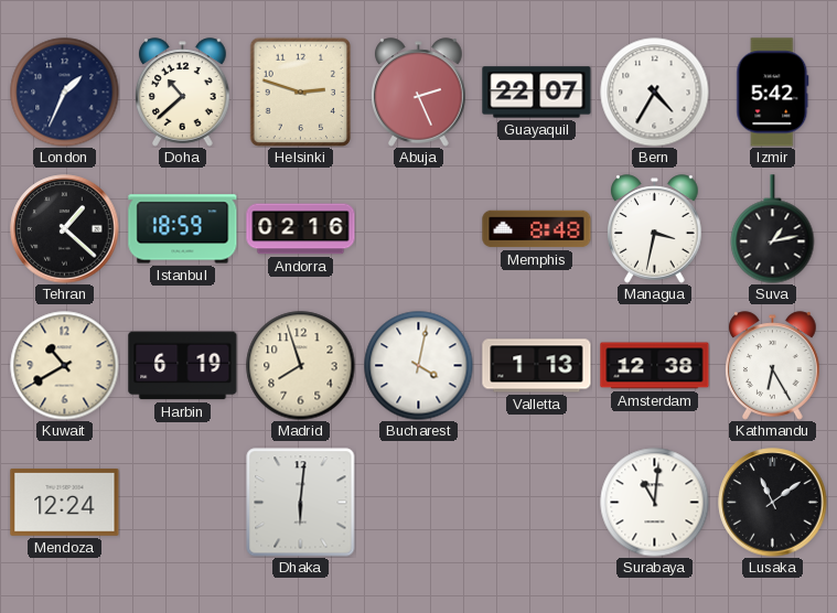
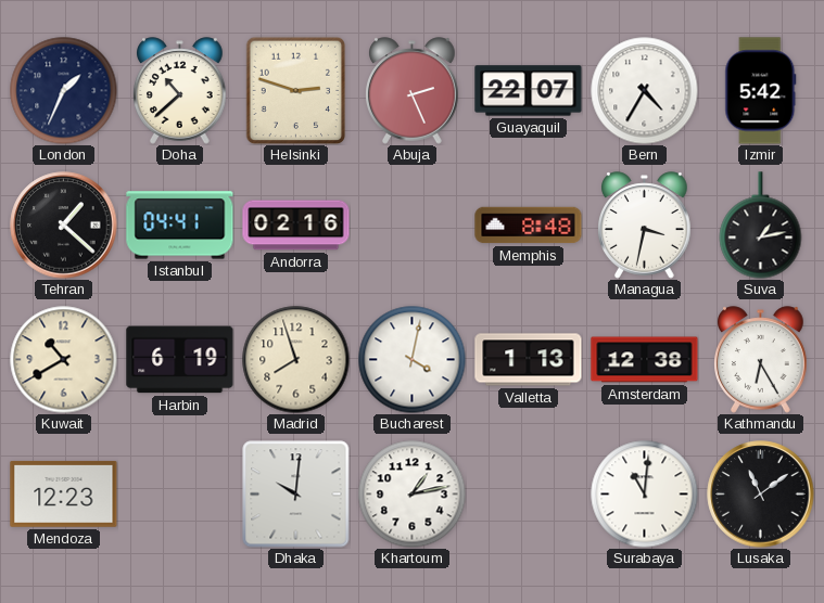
Istanbul: 18:59 -> 04:41
Mendoza: 12:24 -> 12:23
Dhaka: 6:01 -> 10:01
Khartoum: none -> 1:13
